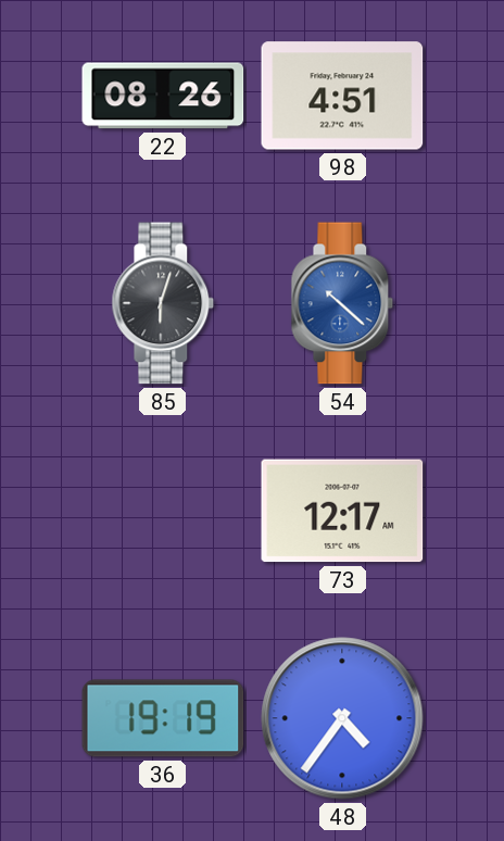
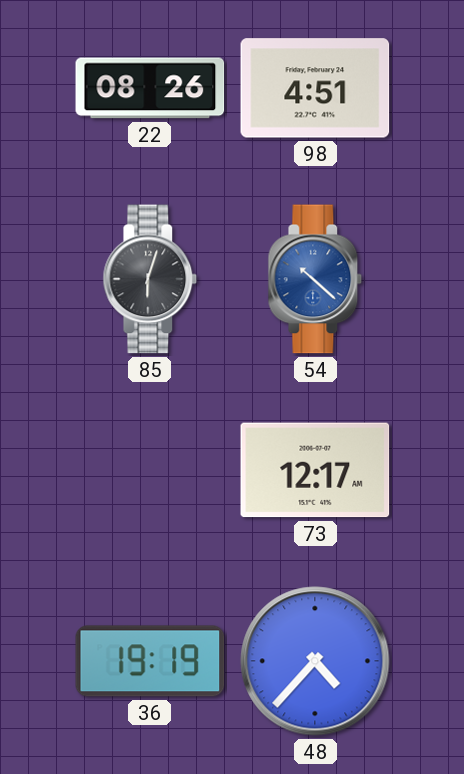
48: 4:36 -> 4:37
